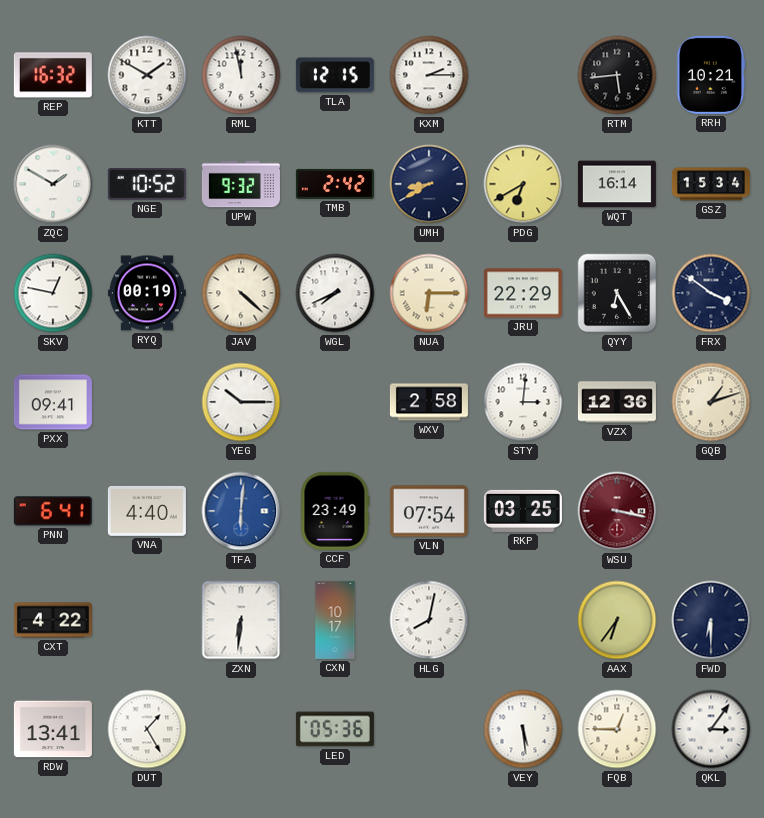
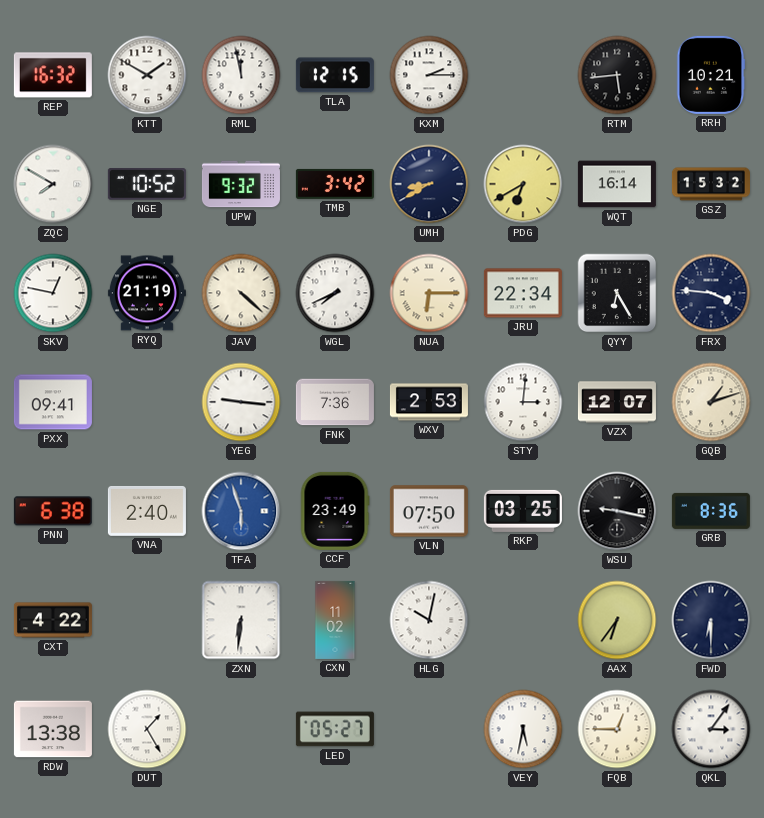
ZQC: 1:50 -> 7:50
TMB: 2:42 -> 3:42
GSZ: 15:34 -> 15:32
RYQ: 00:19 -> 21:19
JRU: 22:29 -> 22:34
FRX: 3:51 -> 3:46
YEG: 10:15 -> 9:16
FNK: none -> 7:36
WXV: 2:58 -> 2:53
VZX: 12:36 -> 12:07
PNN: 6:41 -> 6:38
VNA: 4:40 -> 2:40
TFA: 6:01 -> 5:57
VLN: 07:54 -> 07:50
WSU: 3:17 -> 9:17
WSU dial: burgundy -> black
GRB: none -> 8:36
CXN: 10:17 -> 11:02
HLG: 8:02 -> 10:02
RDW: 13:41 -> 13:38
LED: 05:36 -> 05:27
VEY: 5:29 -> 5:32
